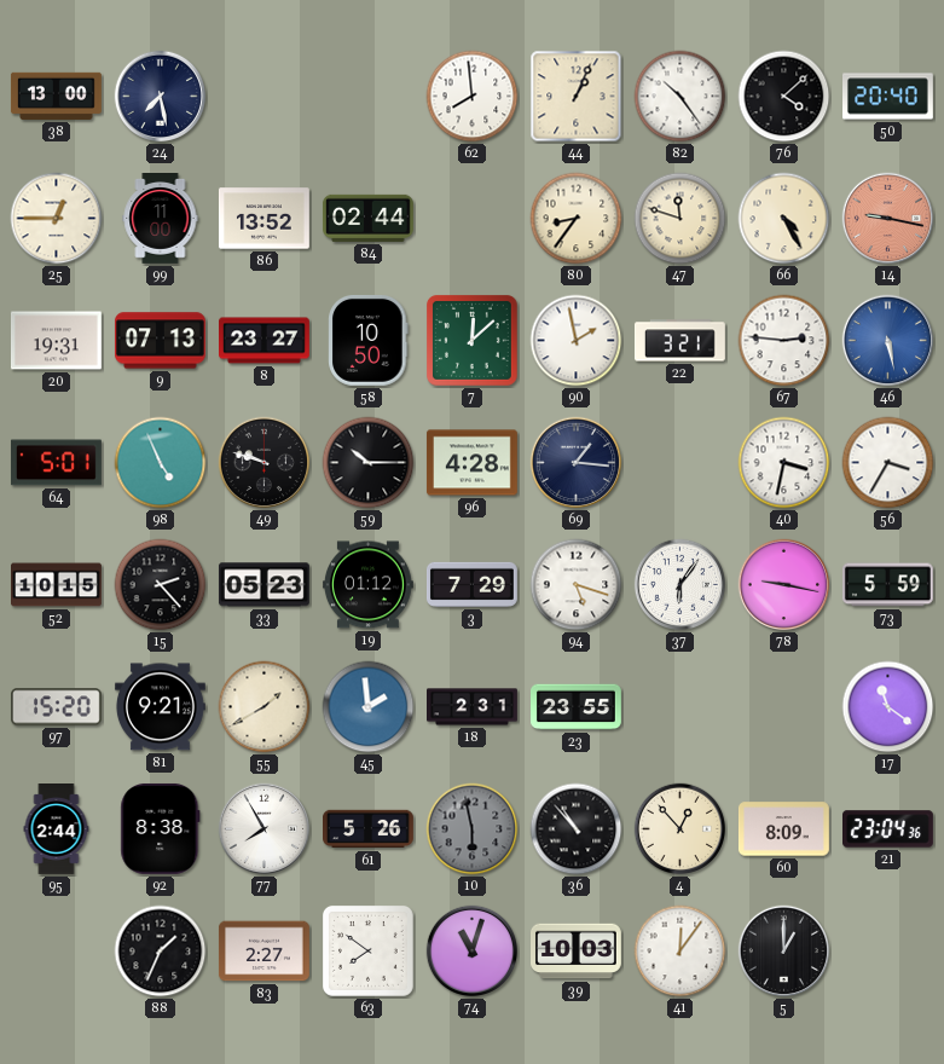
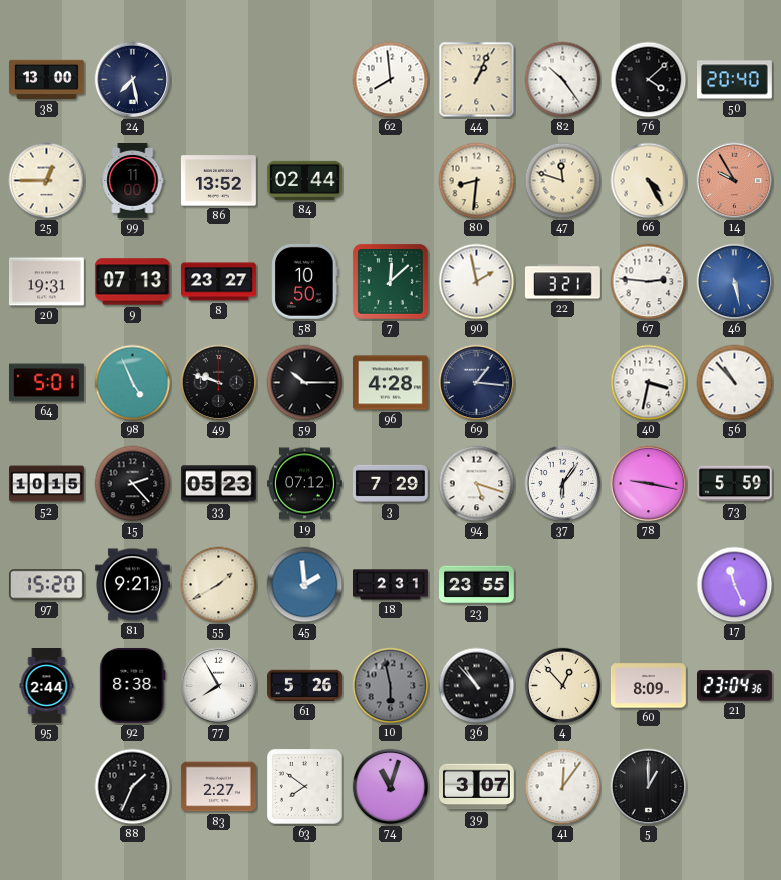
80: 8:36 -> 8:31
14: 9:17 -> 9:55
56: 3:35 -> 10:53
19: 01:12 -> 07:12
17: 11:21 -> 11:26
39: 10:03 -> 3:07
